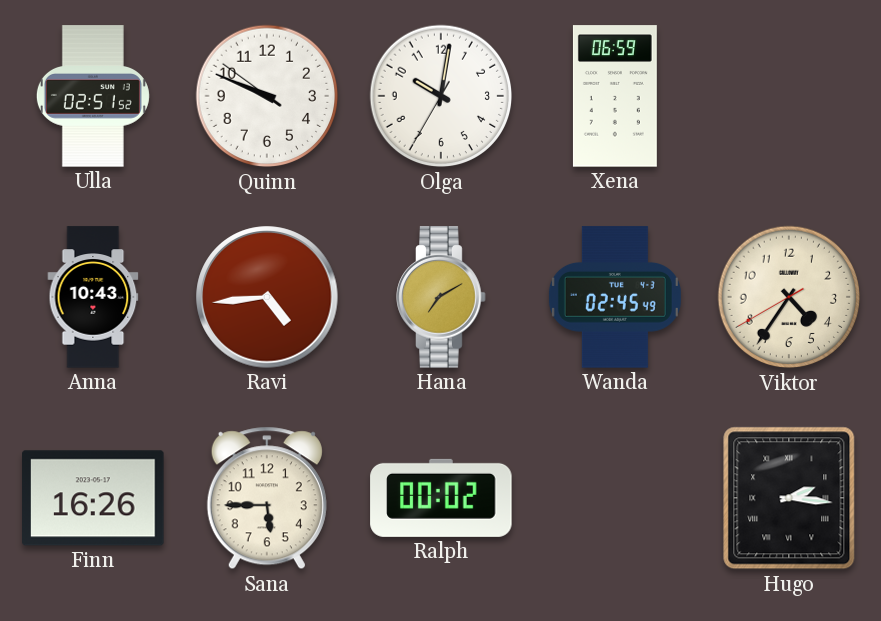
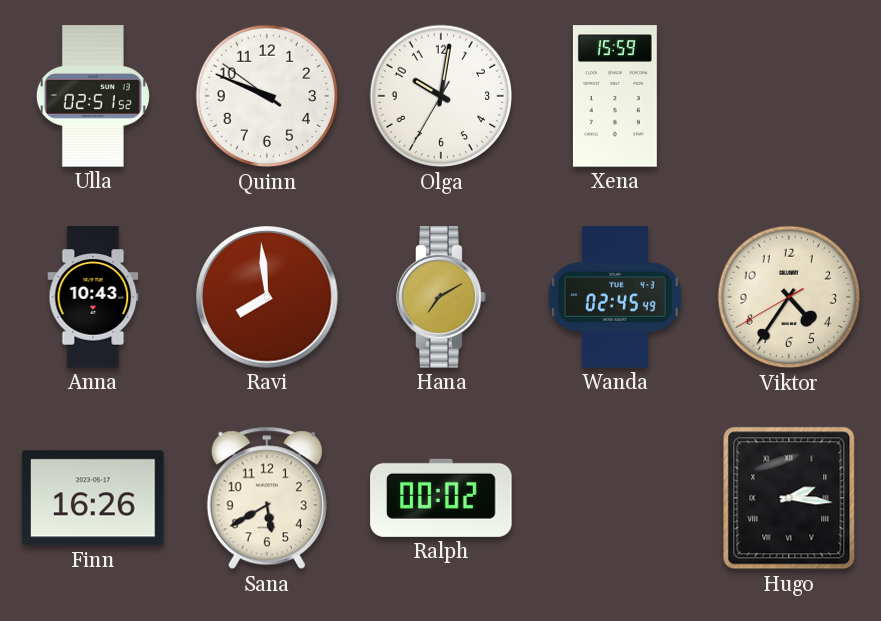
Xena: 06:59 -> 15:59
Ravi: 4:44 -> 7:59
Sana: 5:45 -> 5:40
